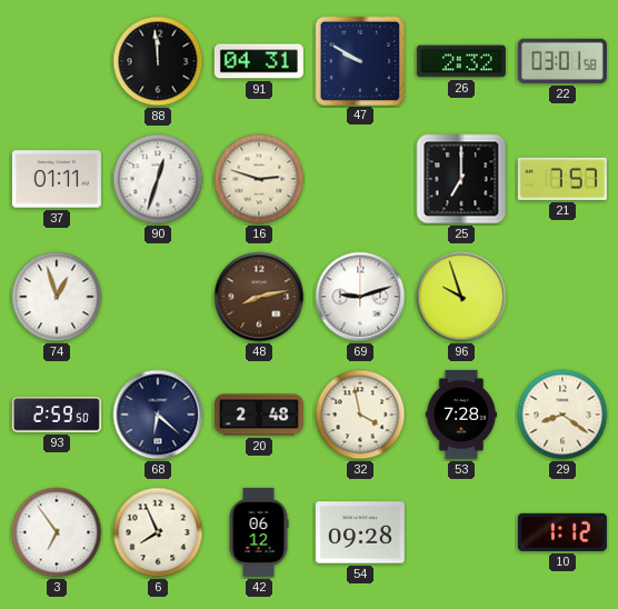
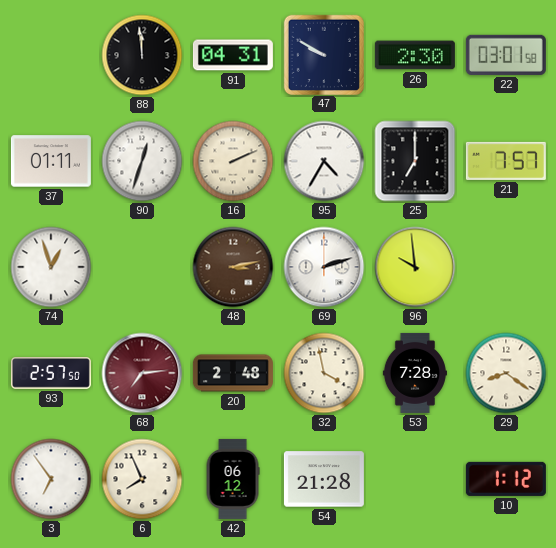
26: 2:32 -> 2:30
16: 2:48 -> 2:11
95: none -> 4:35
48: 8:13 -> 3:13
69: 9:12 -> 2:12
96: 9:57 -> 9:59
93: 2:59 -> 2:57
68: 6:22 -> 7:14
68 dial: navy -> burgundy
54: 09:28 -> 21:28
